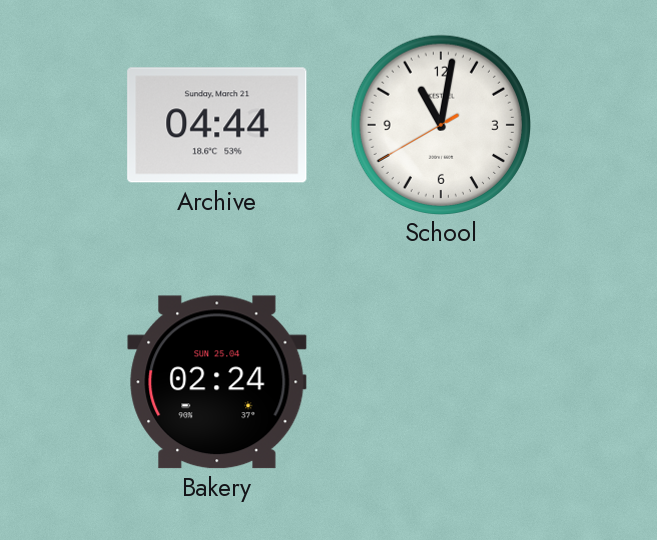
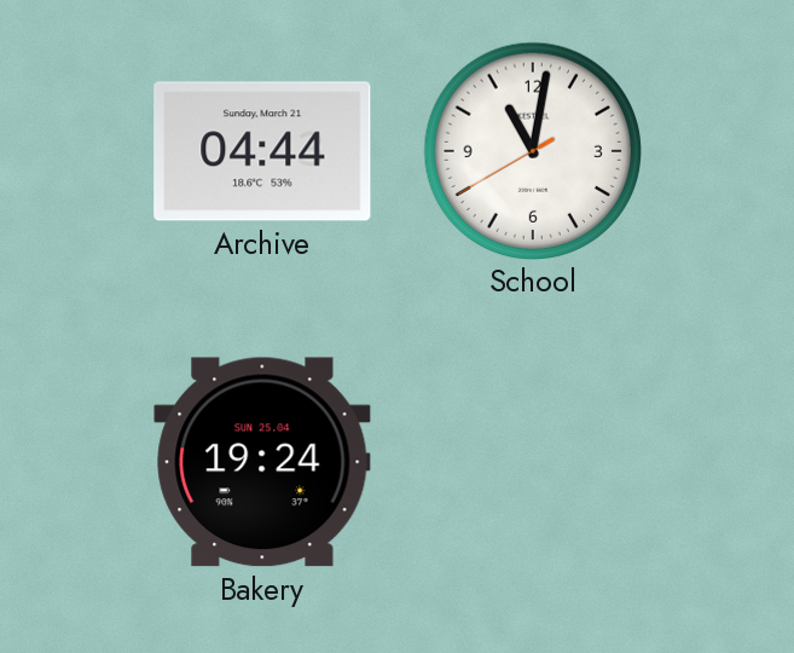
Bakery: 02:24 -> 19:24
